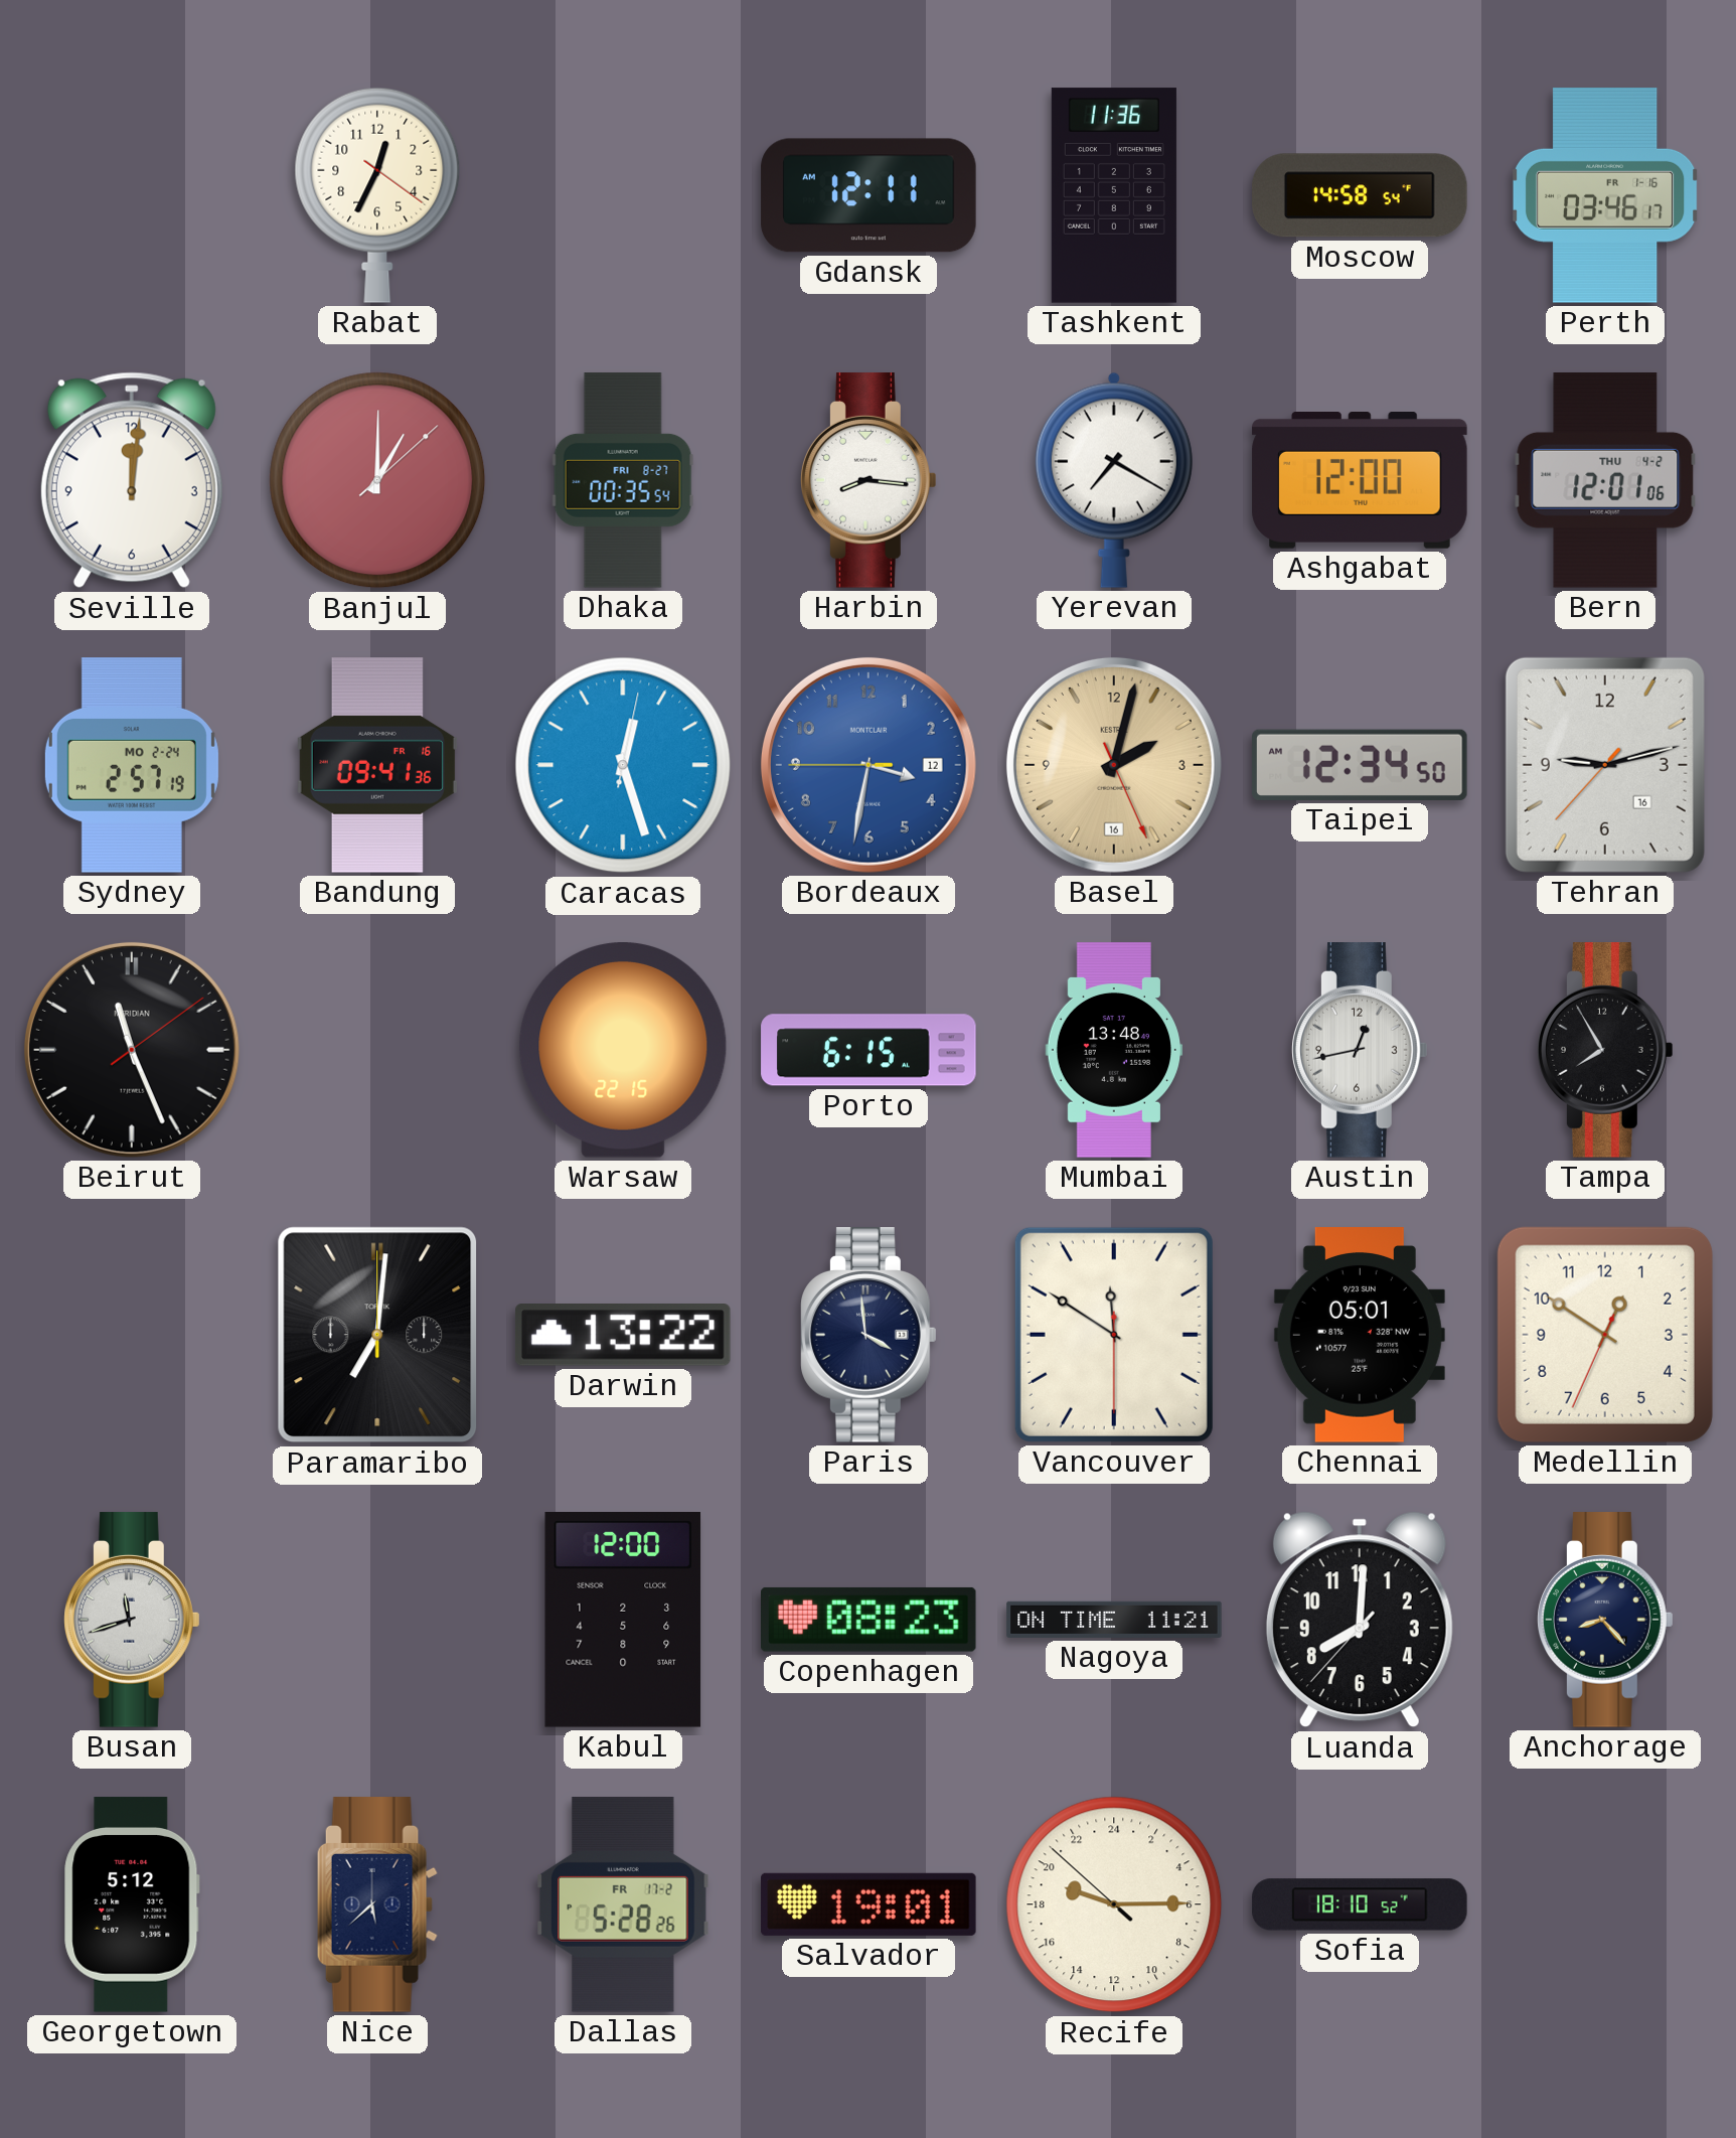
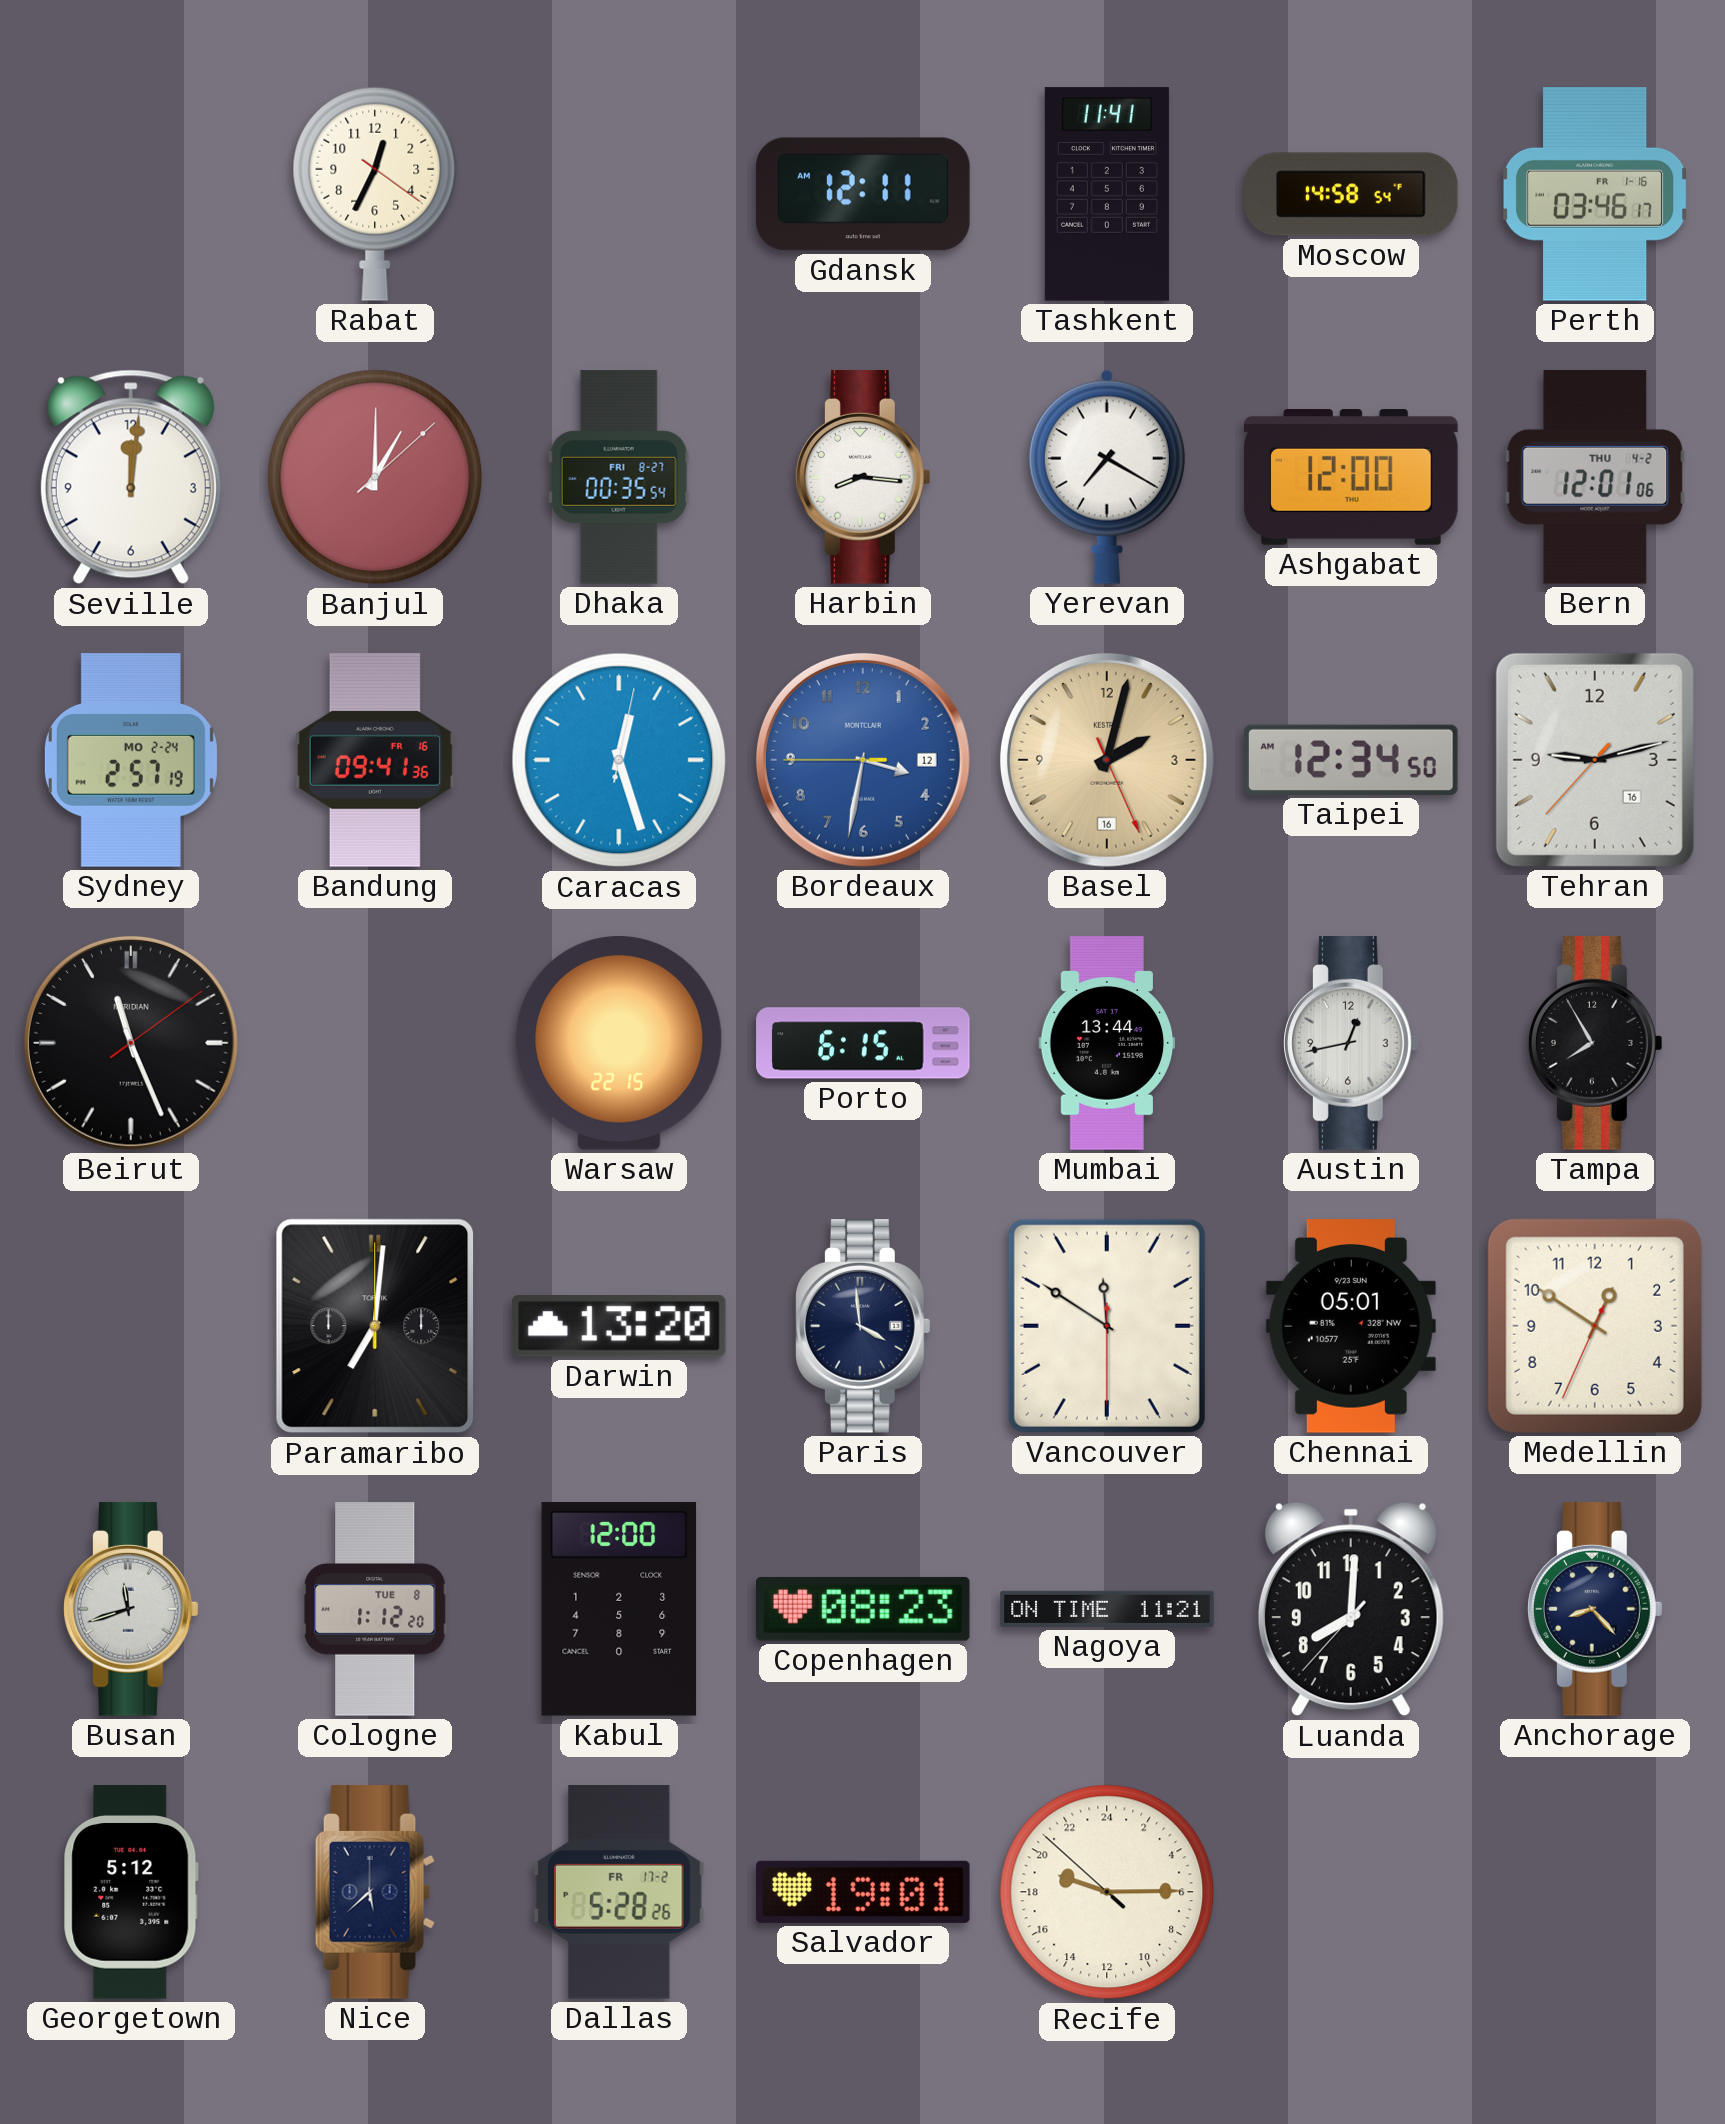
Tashkent: 11:36 -> 11:41
Mumbai: 13:48 -> 13:44
Darwin: 13:22 -> 13:20
Cologne: none -> 1:12
Sofia: 18:10 -> none
